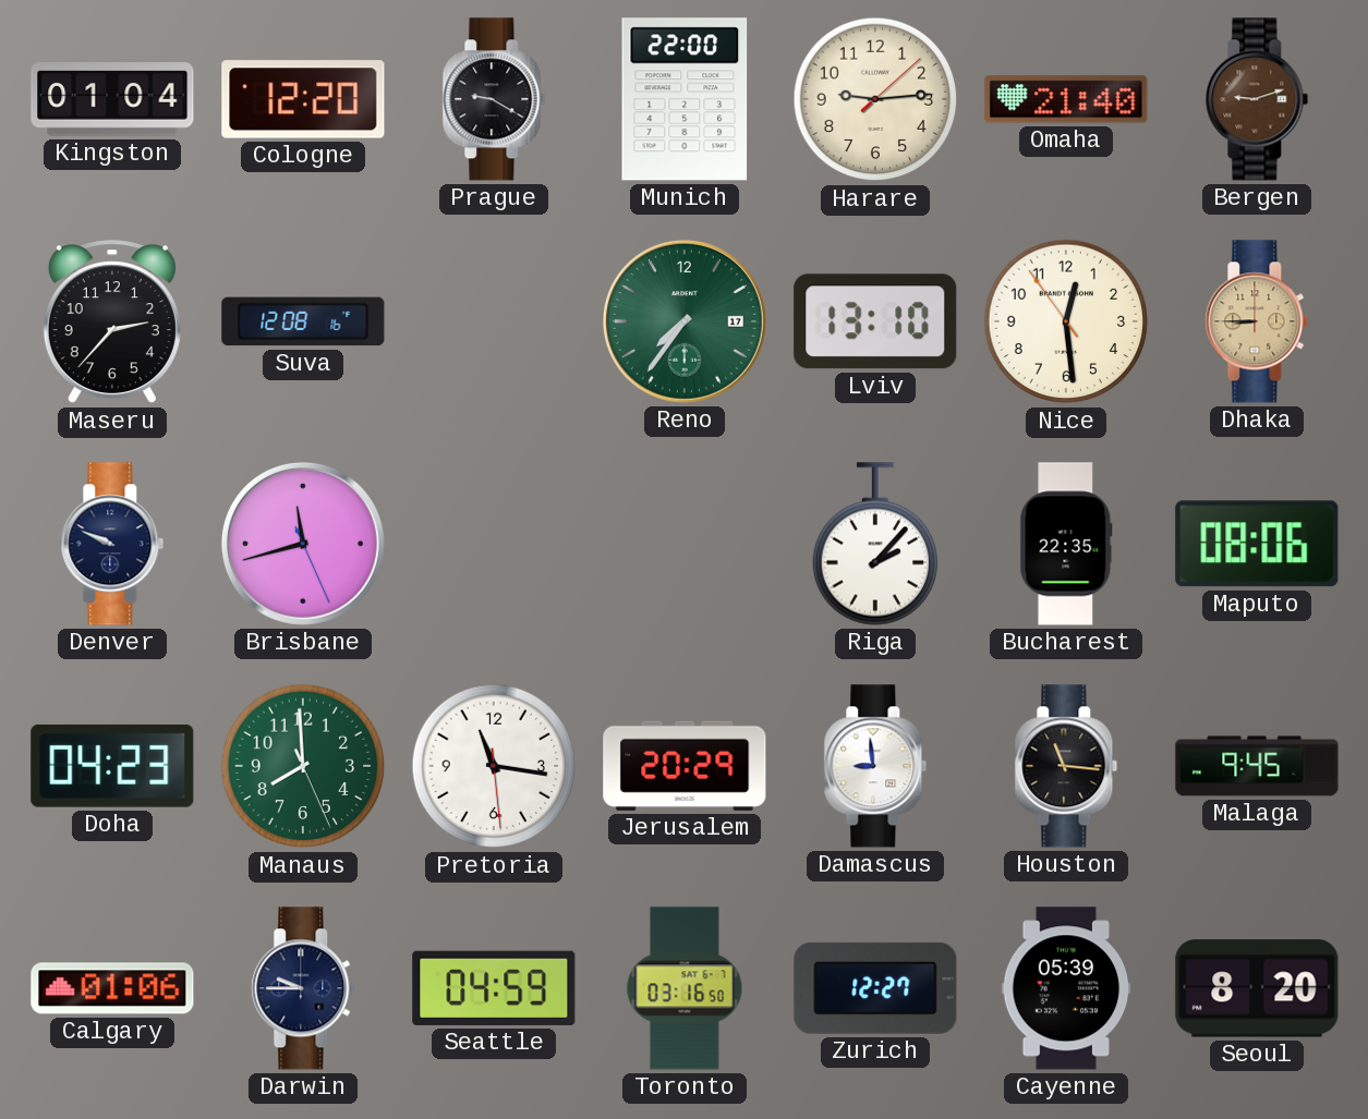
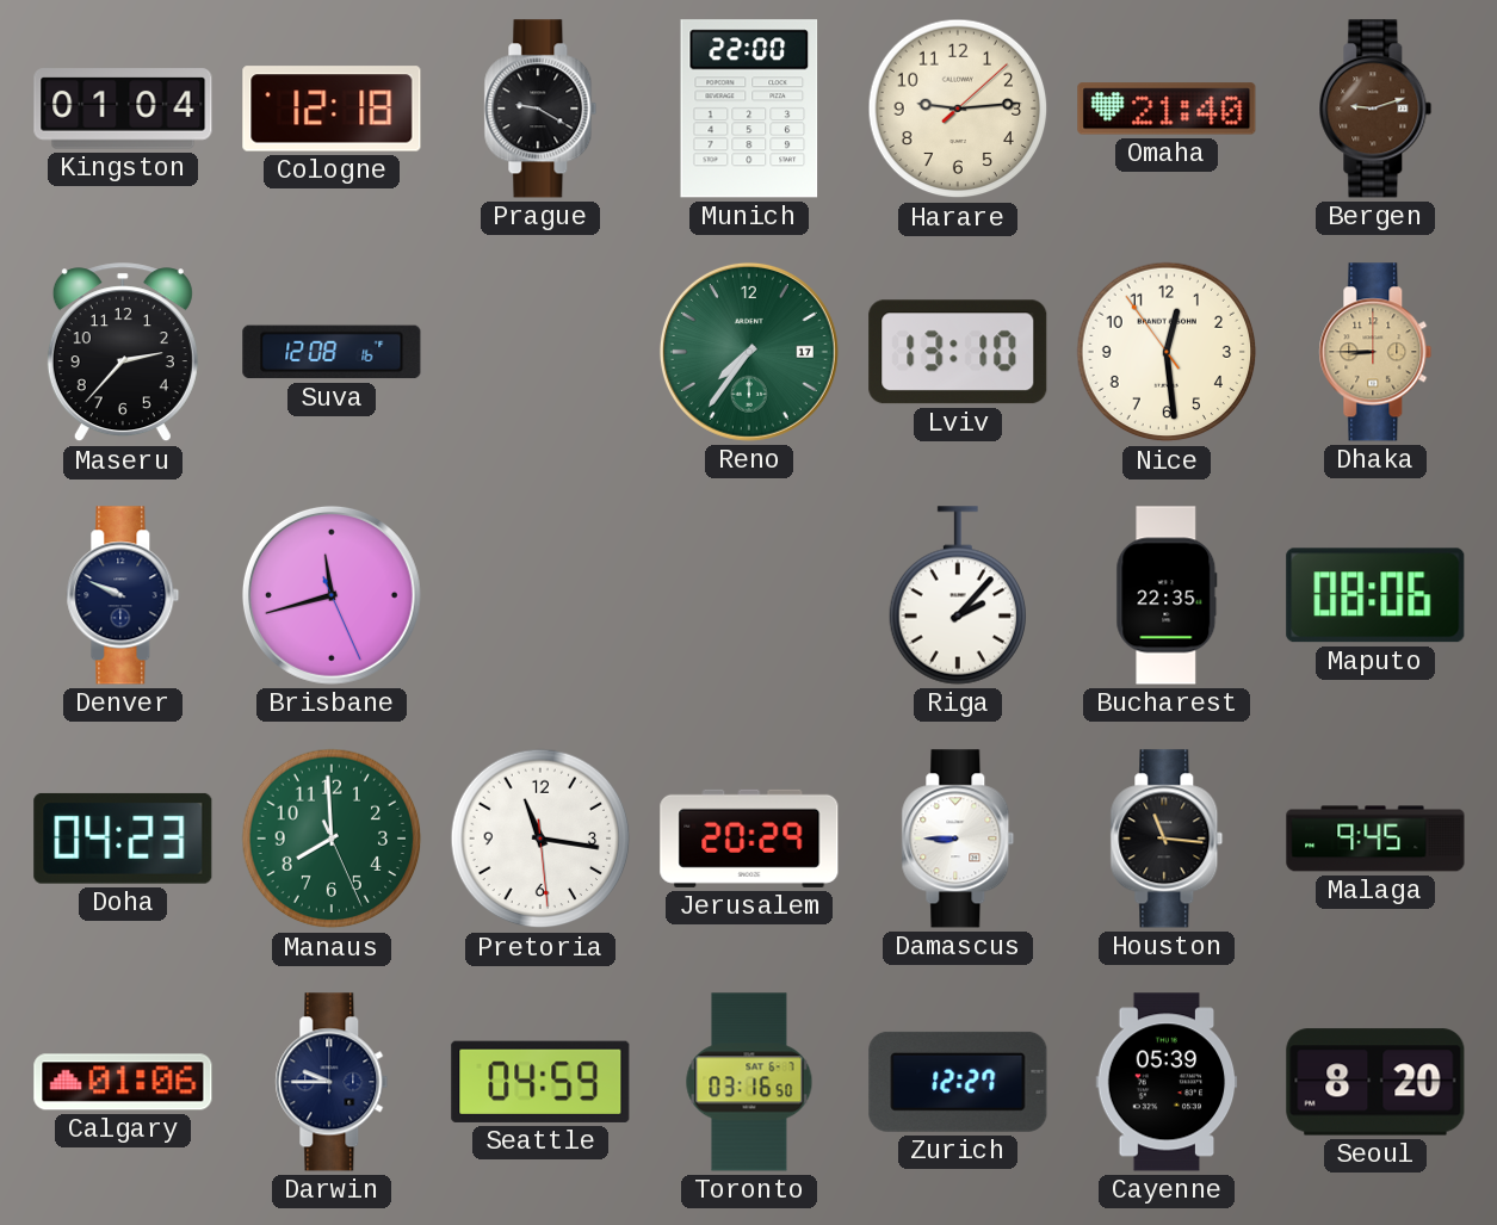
Cologne: 12:20 -> 12:18
Damascus: 8:59 -> 8:45
